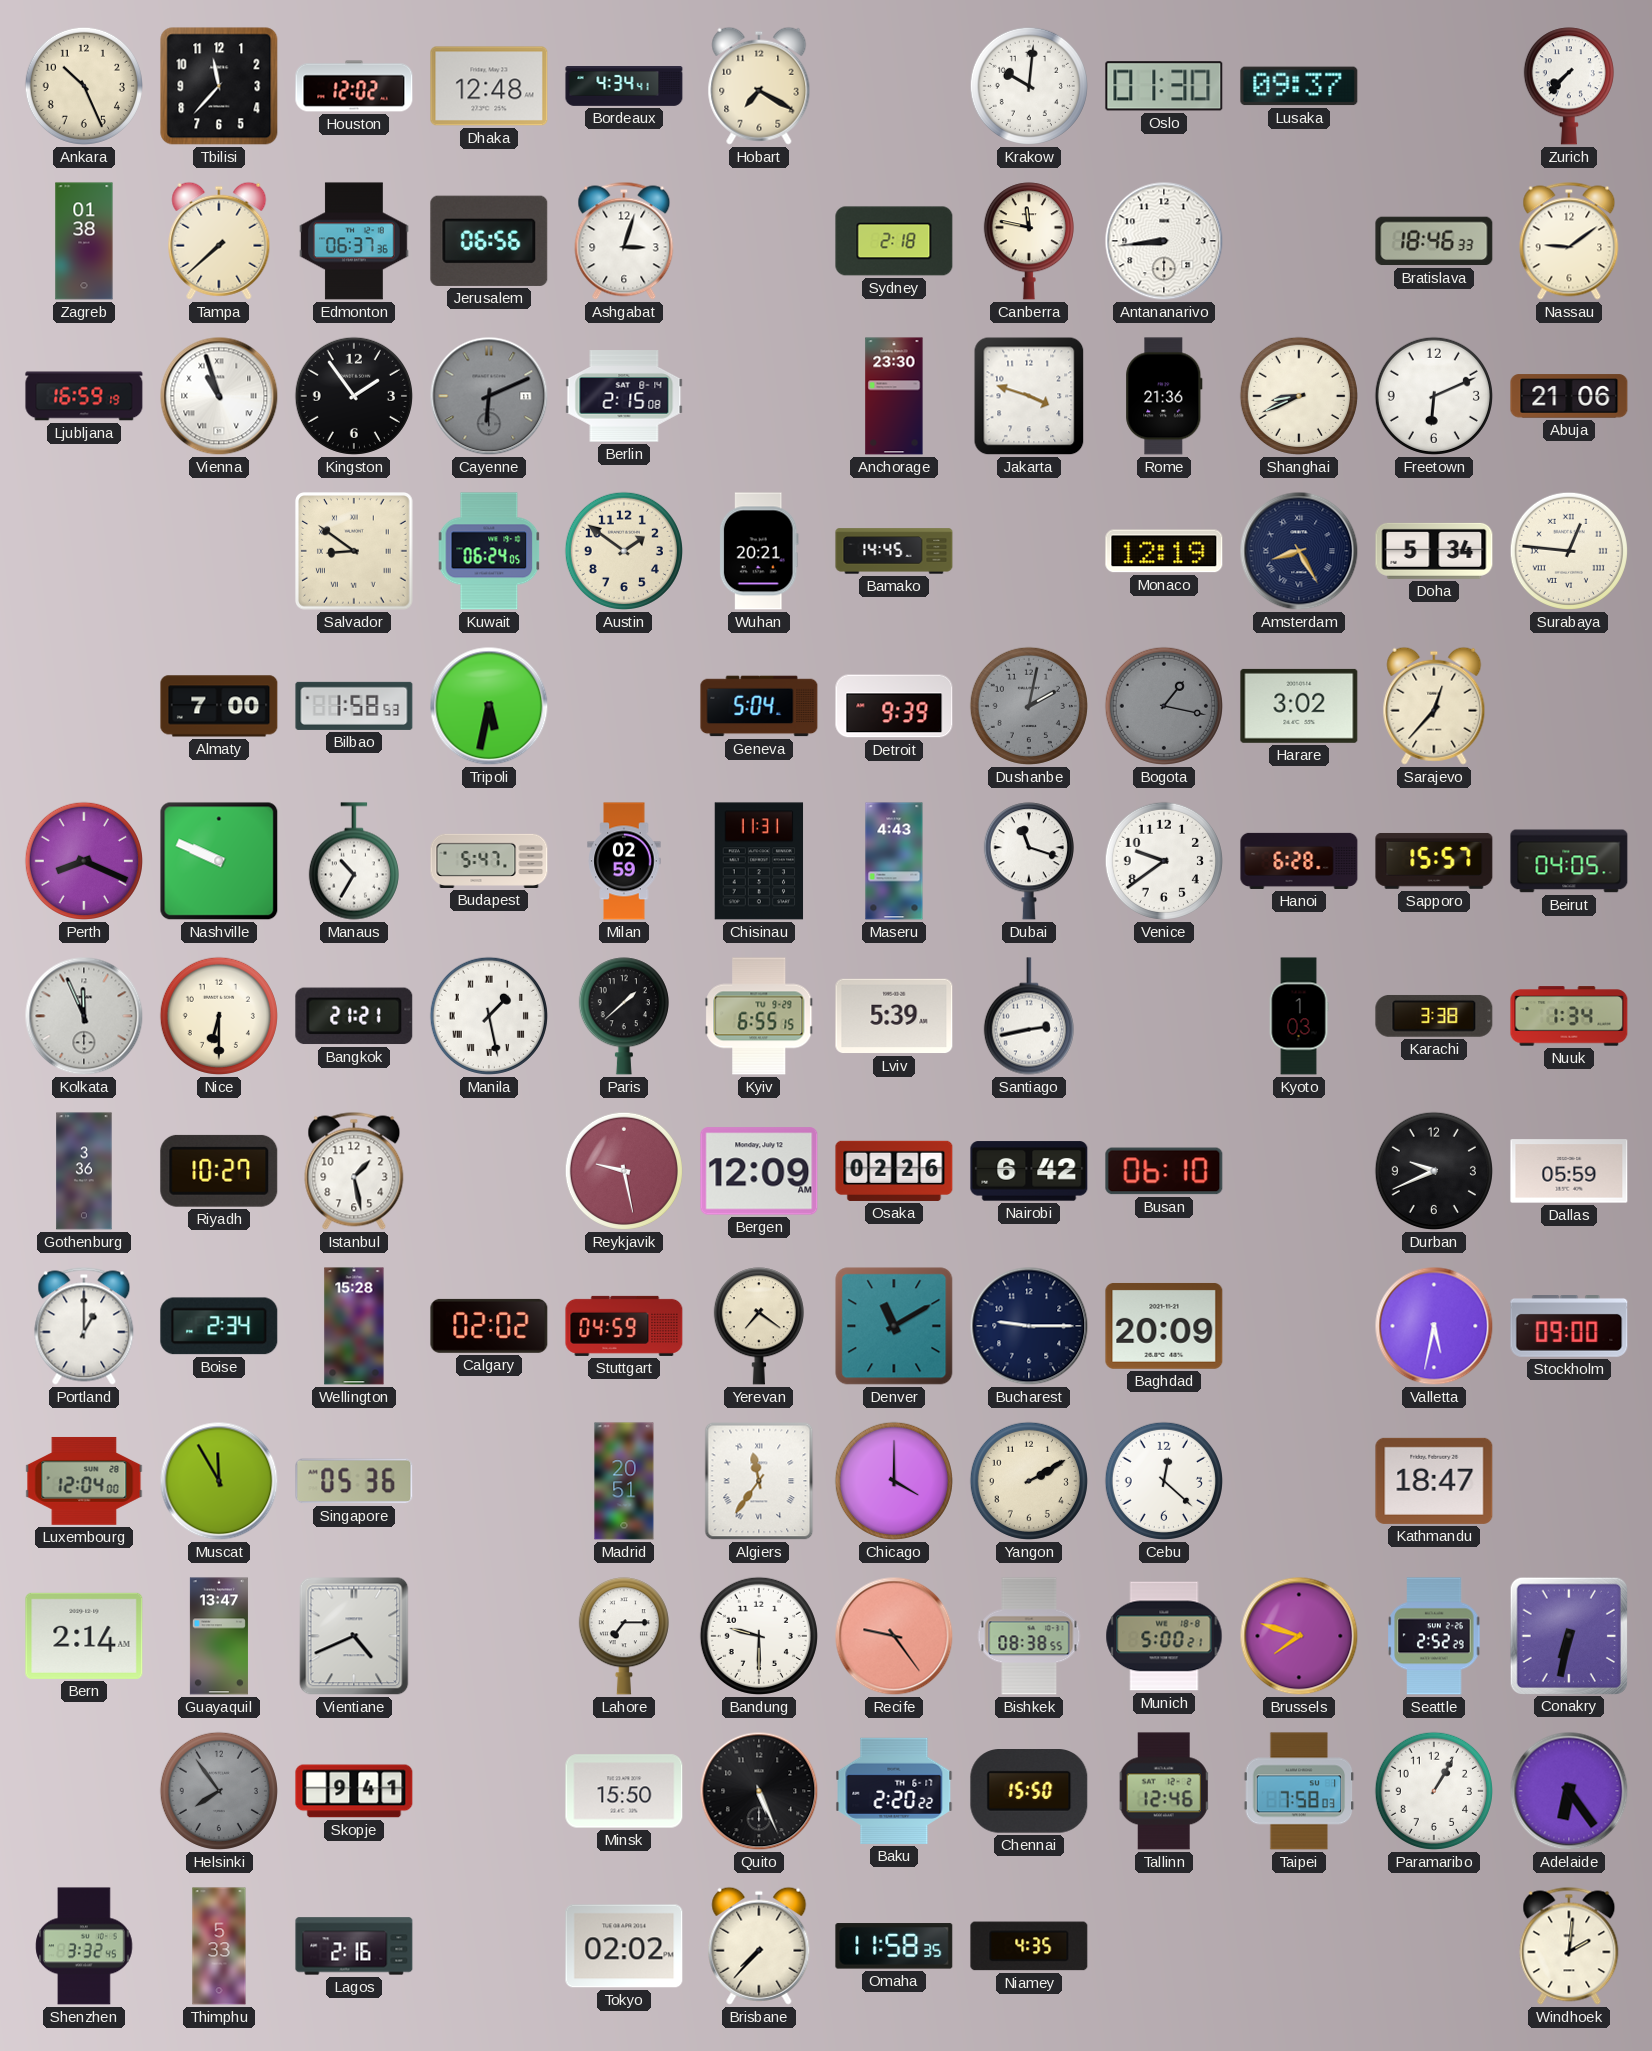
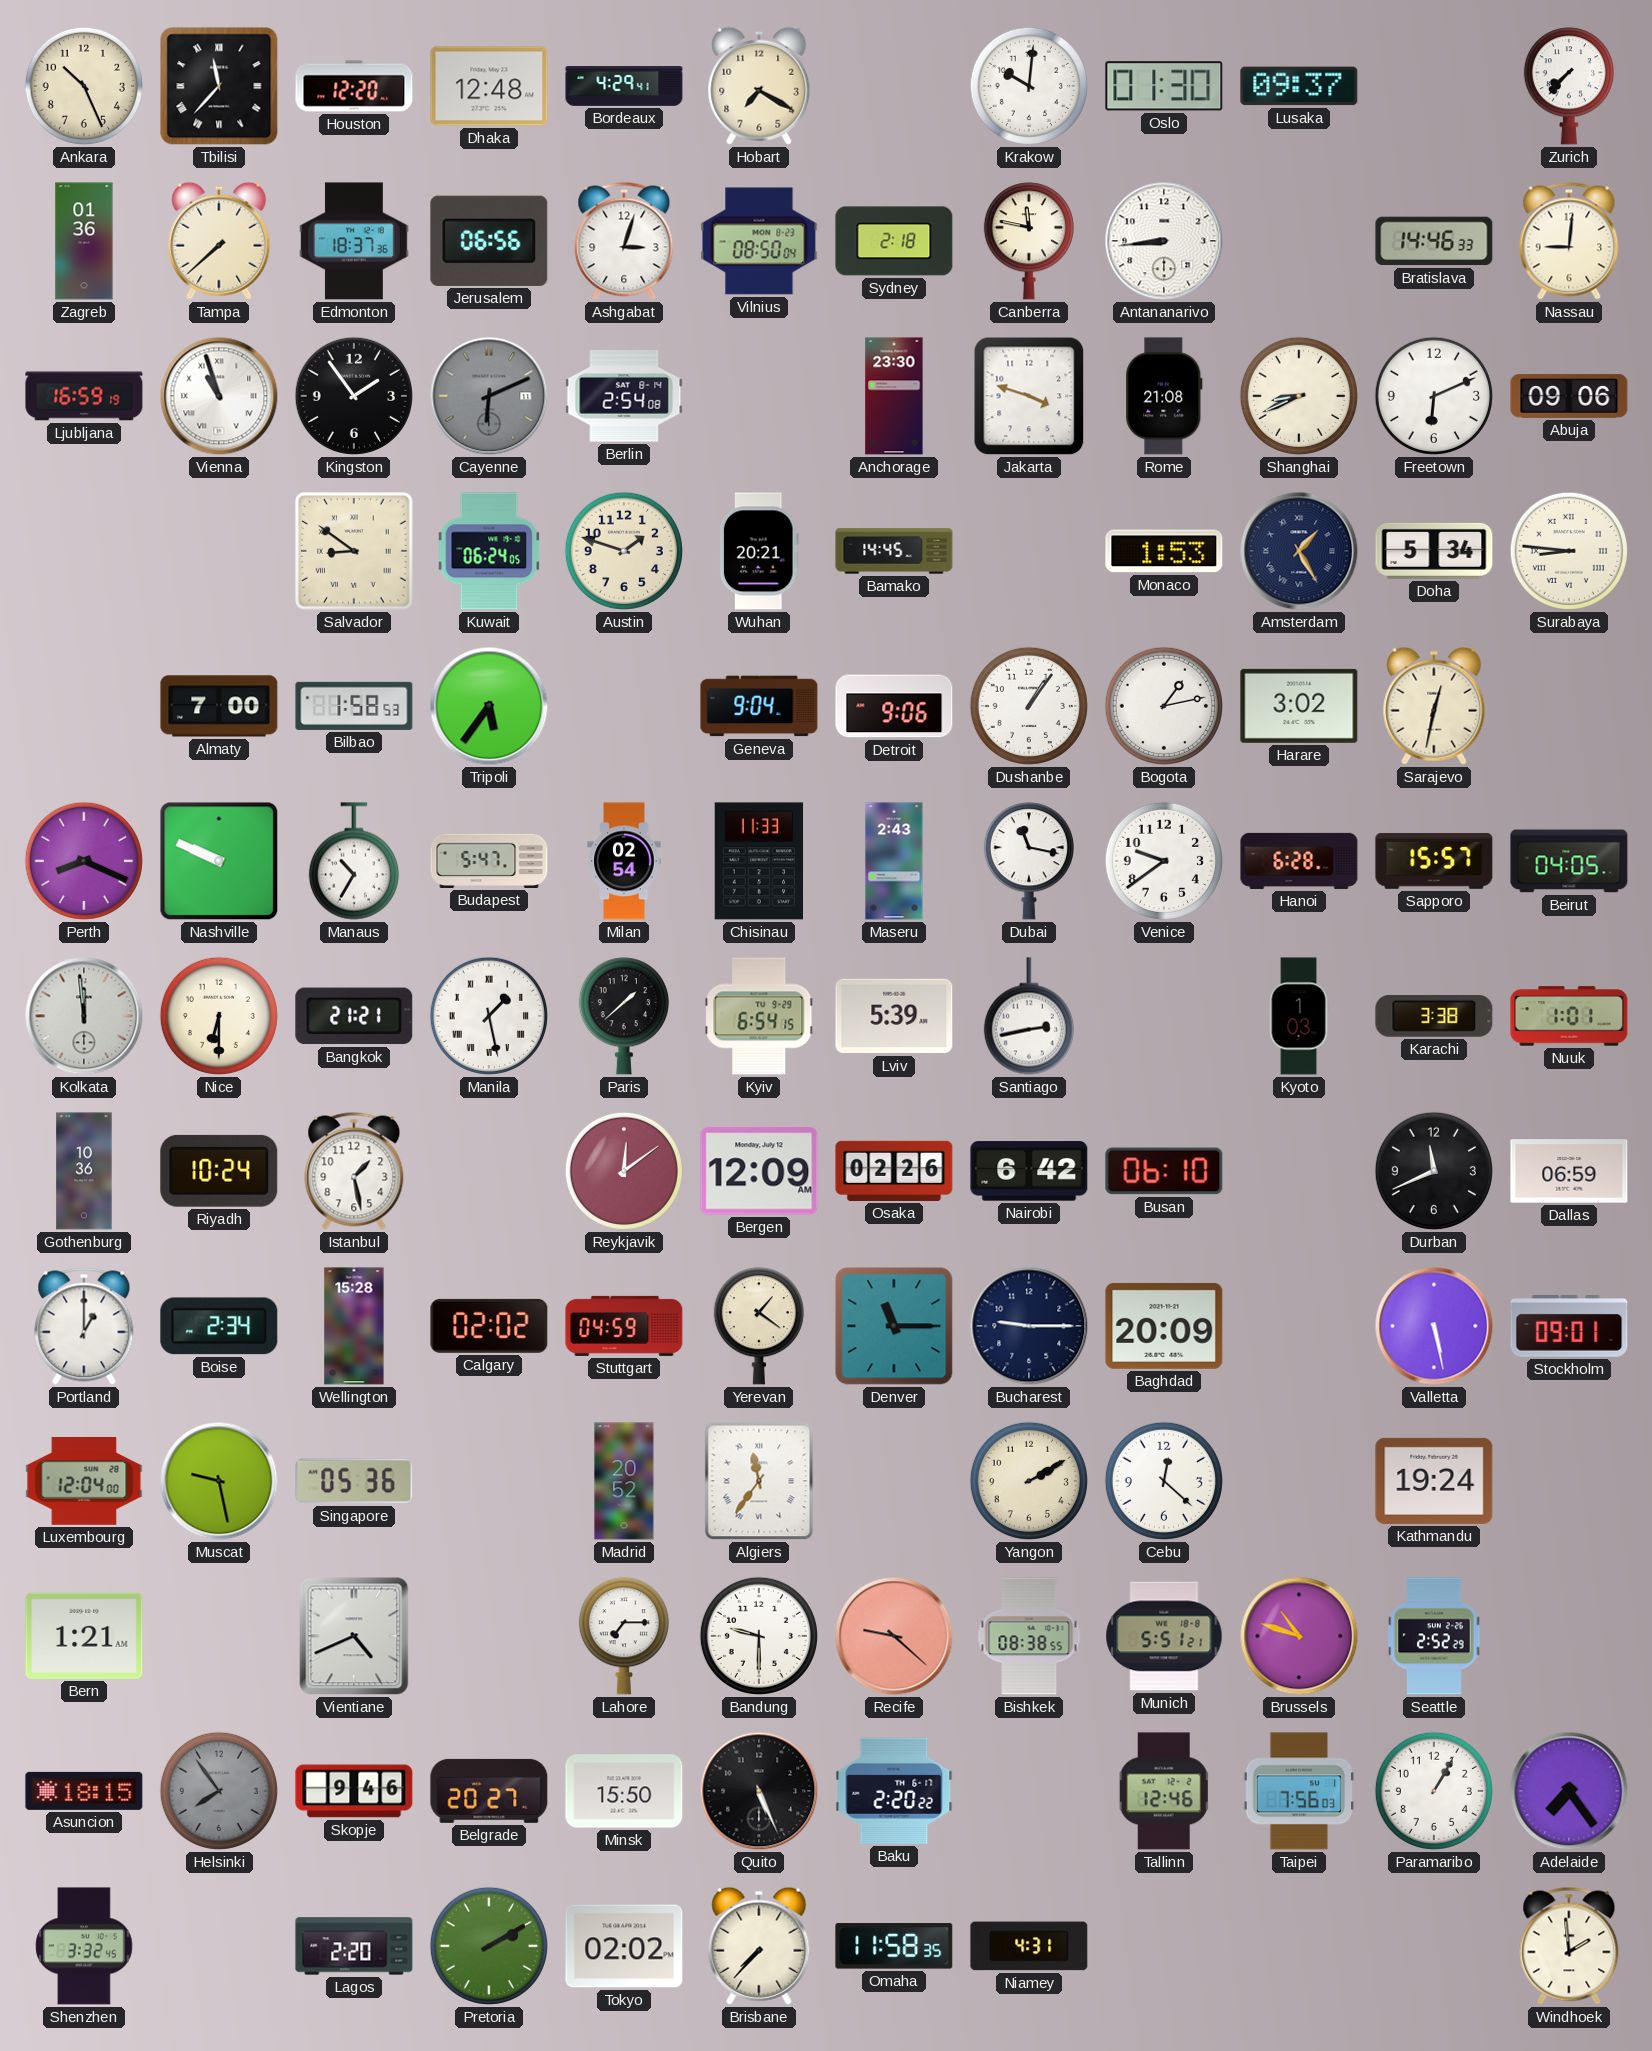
Tbilisi numerals: Arabic -> Roman
Houston: 12:02 -> 12:20
Bordeaux: 4:34 -> 4:29
Zagreb: 01:38 -> 01:36
Edmonton: 06:37 -> 18:37
Vilnius: none -> 08:50
Bratislava: 18:46 -> 14:46
Nassau: 9:09 -> 9:01
Berlin: 2:15 -> 2:54
Rome: 21:36 -> 21:08
Abuja: 21:06 -> 09:06
Austin: 1:51 -> 1:48
Monaco: 12:19 -> 1:53
Amsterdam: 8:25 -> 1:25
Surabaya: 12:46 -> 8:46
Tripoli: 5:32 -> 5:36
Geneva: 5:04 -> 9:04
Detroit: 9:39 -> 9:06
Dushanbe: 2:02 -> 1:06
Dushanbe dial: grey -> white
Bogota: 1:17 -> 1:13
Bogota dial: grey -> white
Sarajevo: 12:37 -> 12:32
Milan: 02:59 -> 02:54
Chisinau: 11:31 -> 11:33
Maseru: 4:43 -> 2:43
Dubai: 11:18 -> 11:17
Kolkata: 11:56 -> 11:59
Kyiv: 6:55 -> 6:54
Nuuk: 1:34 -> 1:01
Gothenburg: 3:36 -> 10:36
Riyadh: 10:27 -> 10:24
Reykjavik: 9:28 -> 12:09
Durban: 9:41 -> 11:41
Dallas: 05:59 -> 06:59
Yerevan: 7:21 -> 1:21
Denver: 11:10 -> 11:15
Valletta: 5:32 -> 5:28
Stockholm: 09:00 -> 09:01
Muscat: 11:55 -> 9:28
Madrid: 20:51 -> 20:52
Chicago: 4:00 -> none
Kathmandu: 18:47 -> 19:24
Bern: 2:14 -> 1:21
Guayaquil: 13:47 -> none
Recife: 9:24 -> 9:22
Munich: 5:00 -> 5:51
Brussels: 7:48 -> 10:48
Conakry: 6:32 -> none
Asuncion: none -> 18:15
Skopje: 9:41 -> 9:46
Belgrade: none -> 20:27
Chennai: 15:50 -> none
Taipei: 7:58 -> 7:56
Adelaide: 6:24 -> 7:24
Thimphu: 5:33 -> none
Lagos: 2:16 -> 2:20
Pretoria: none -> 2:10
Niamey: 4:35 -> 4:31
Windhoek: 2:01 -> 1:59
